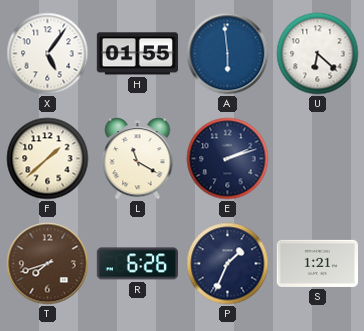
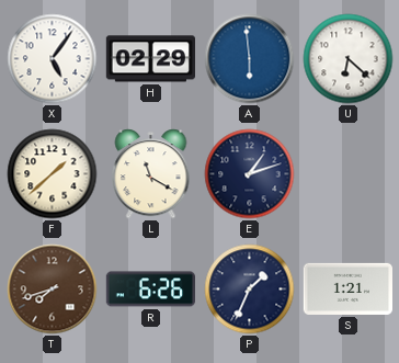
H: 01:55 -> 02:29
E: 2:12 -> 1:12
